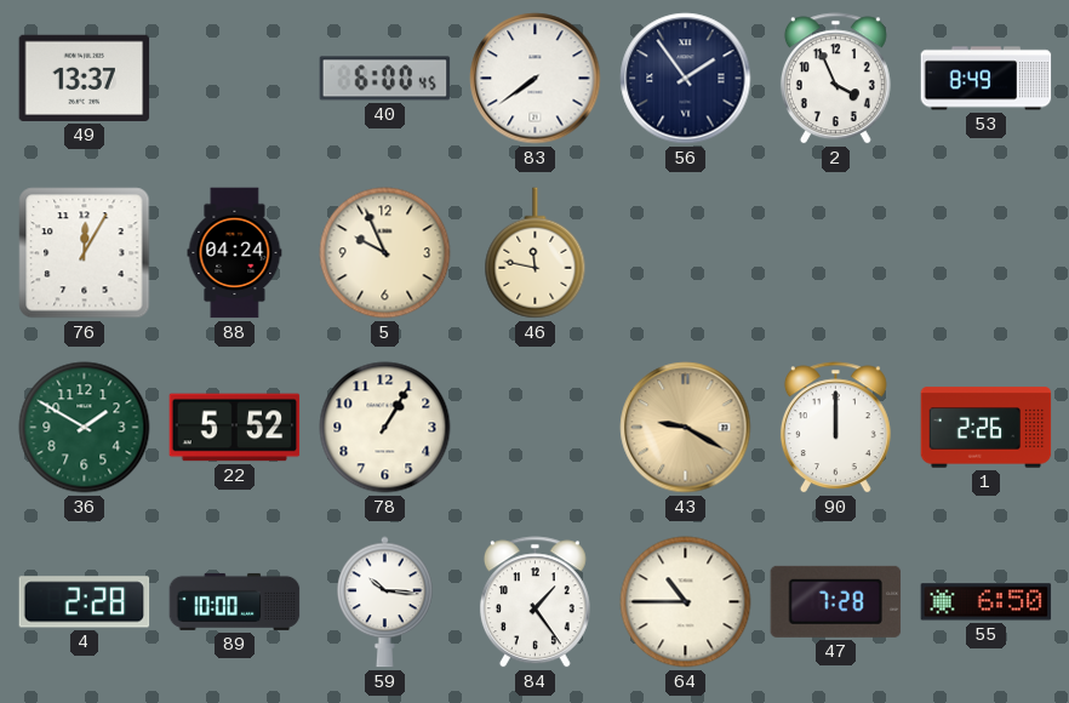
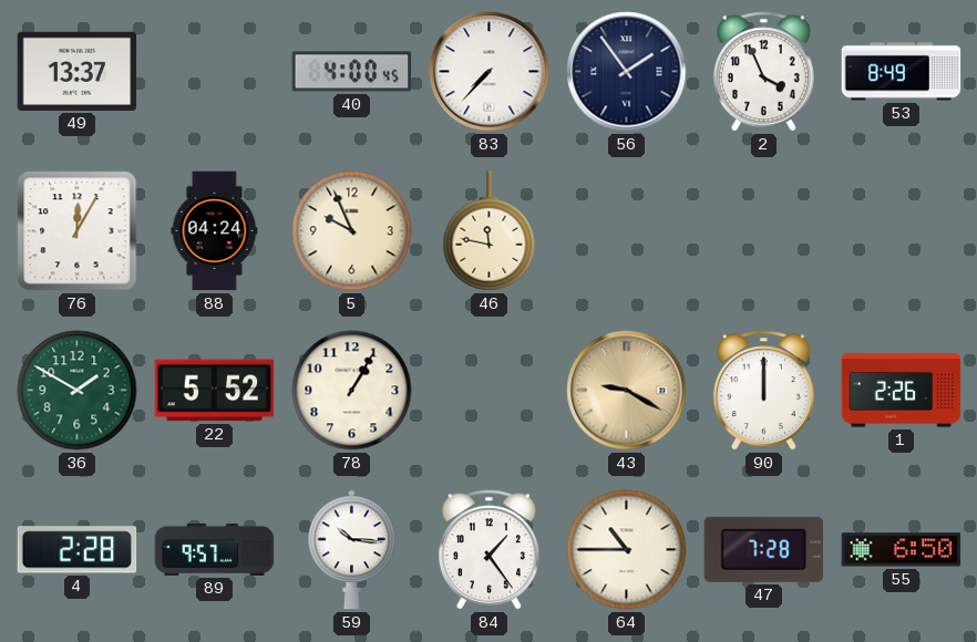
40: 6:00 -> 4:00
83: 7:39 -> 7:37
89: 10:00 -> 9:57
